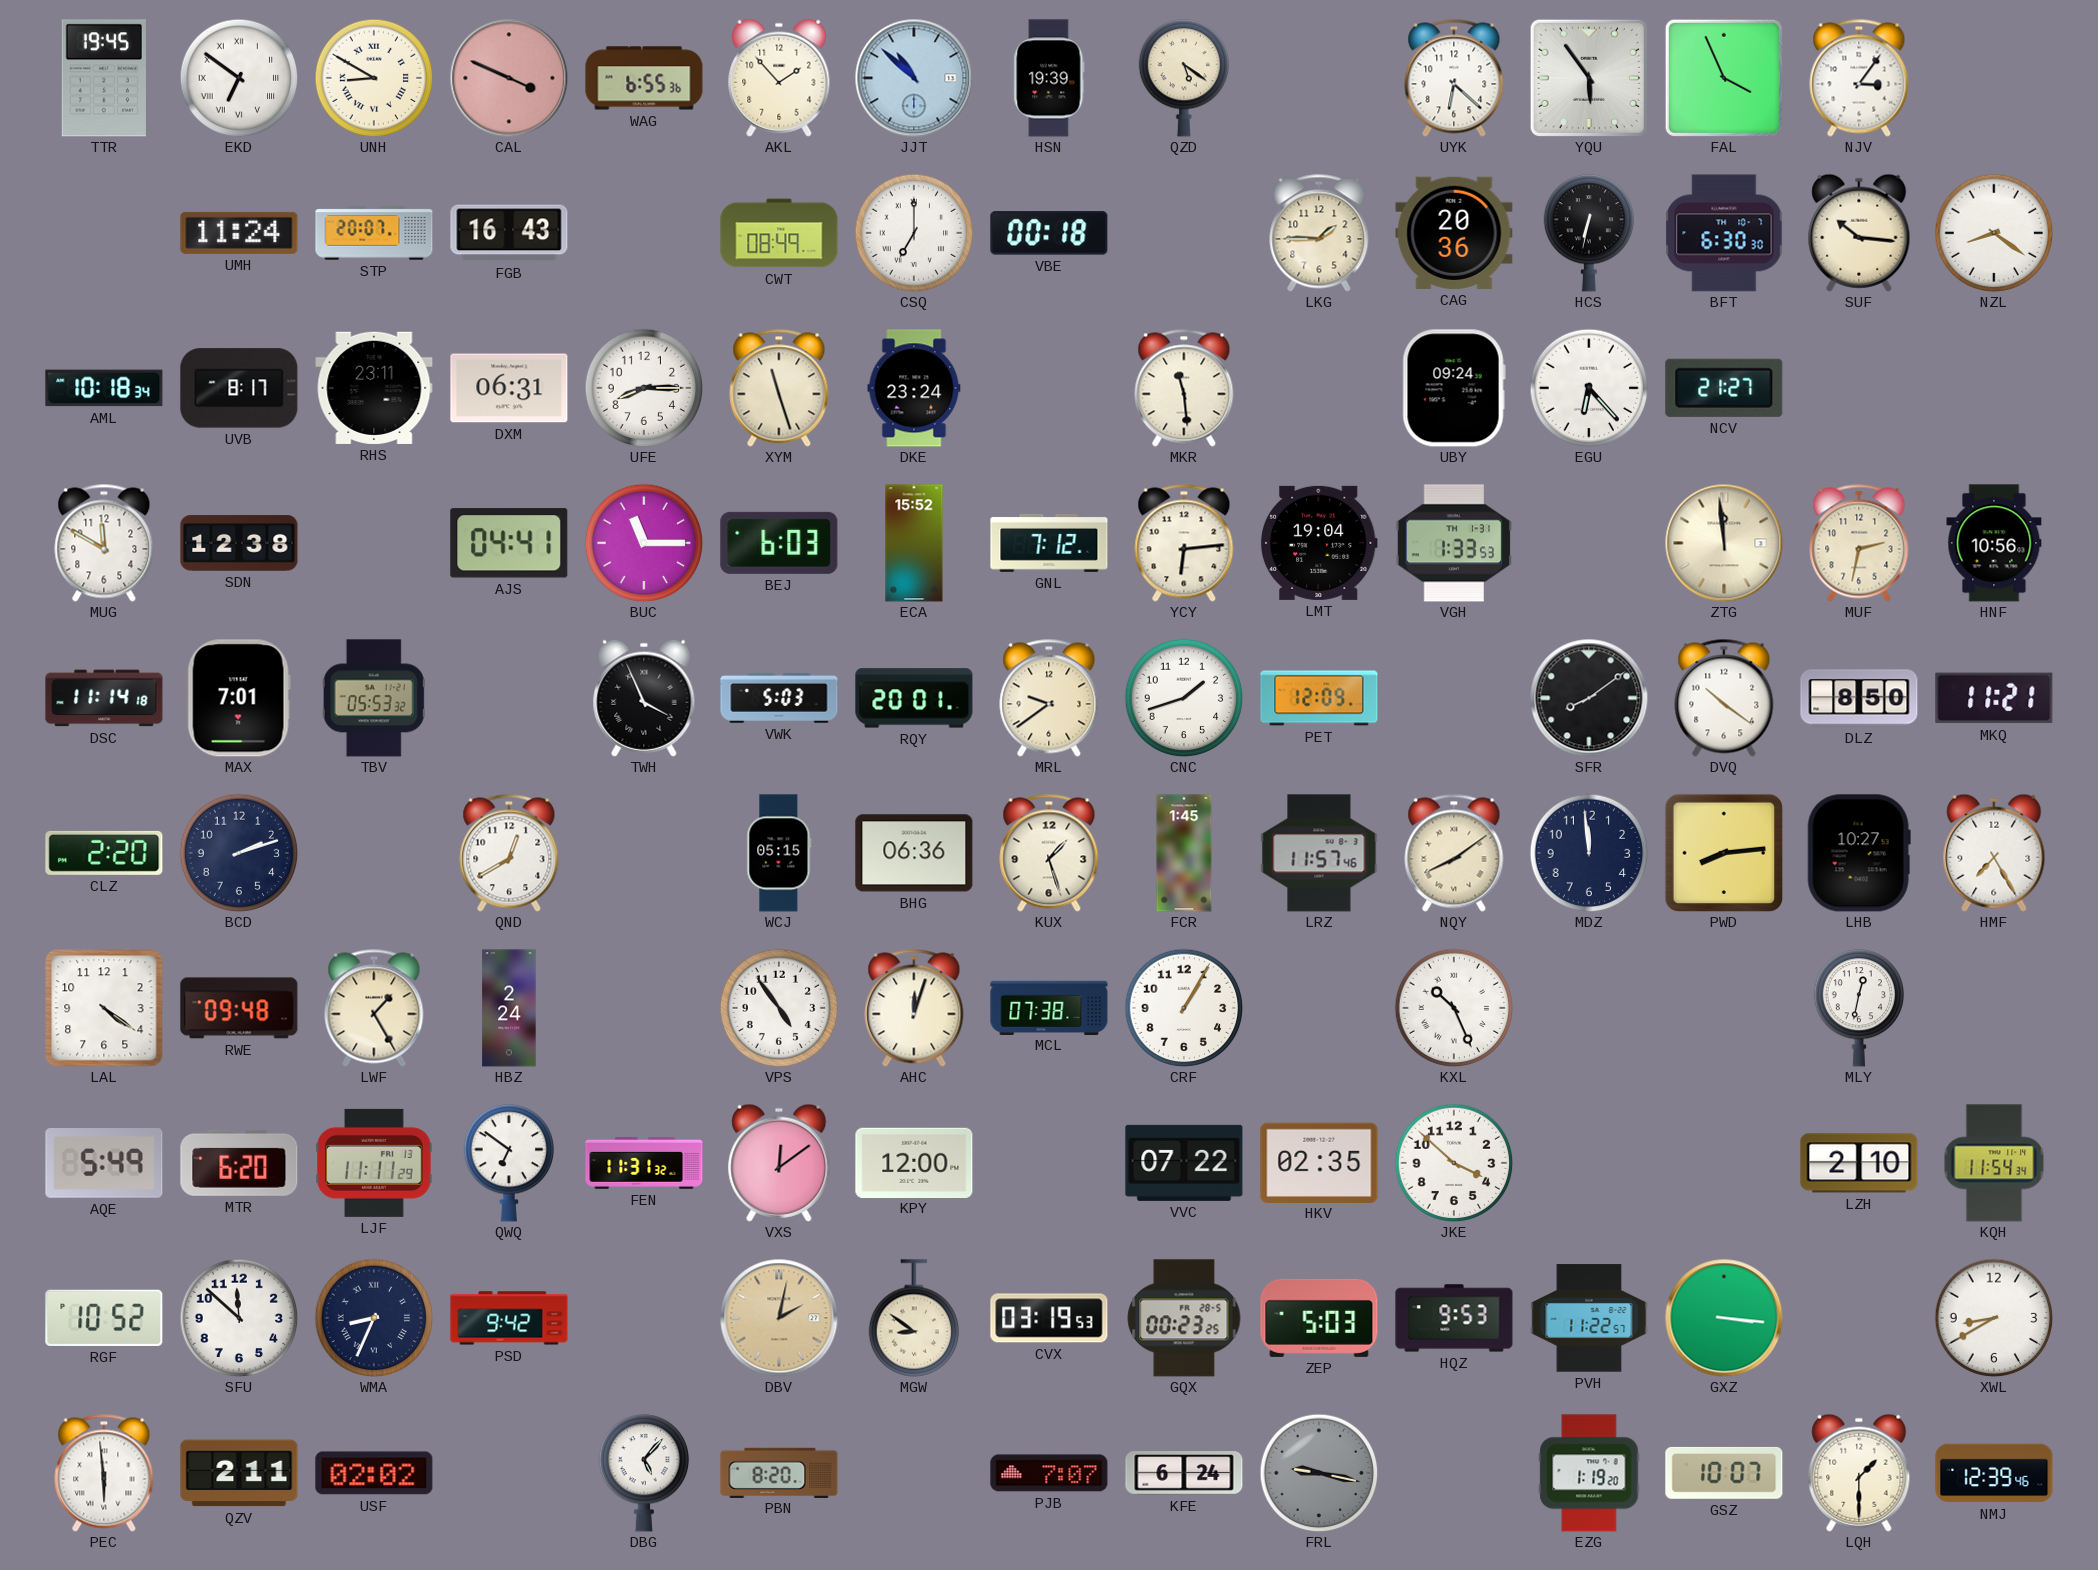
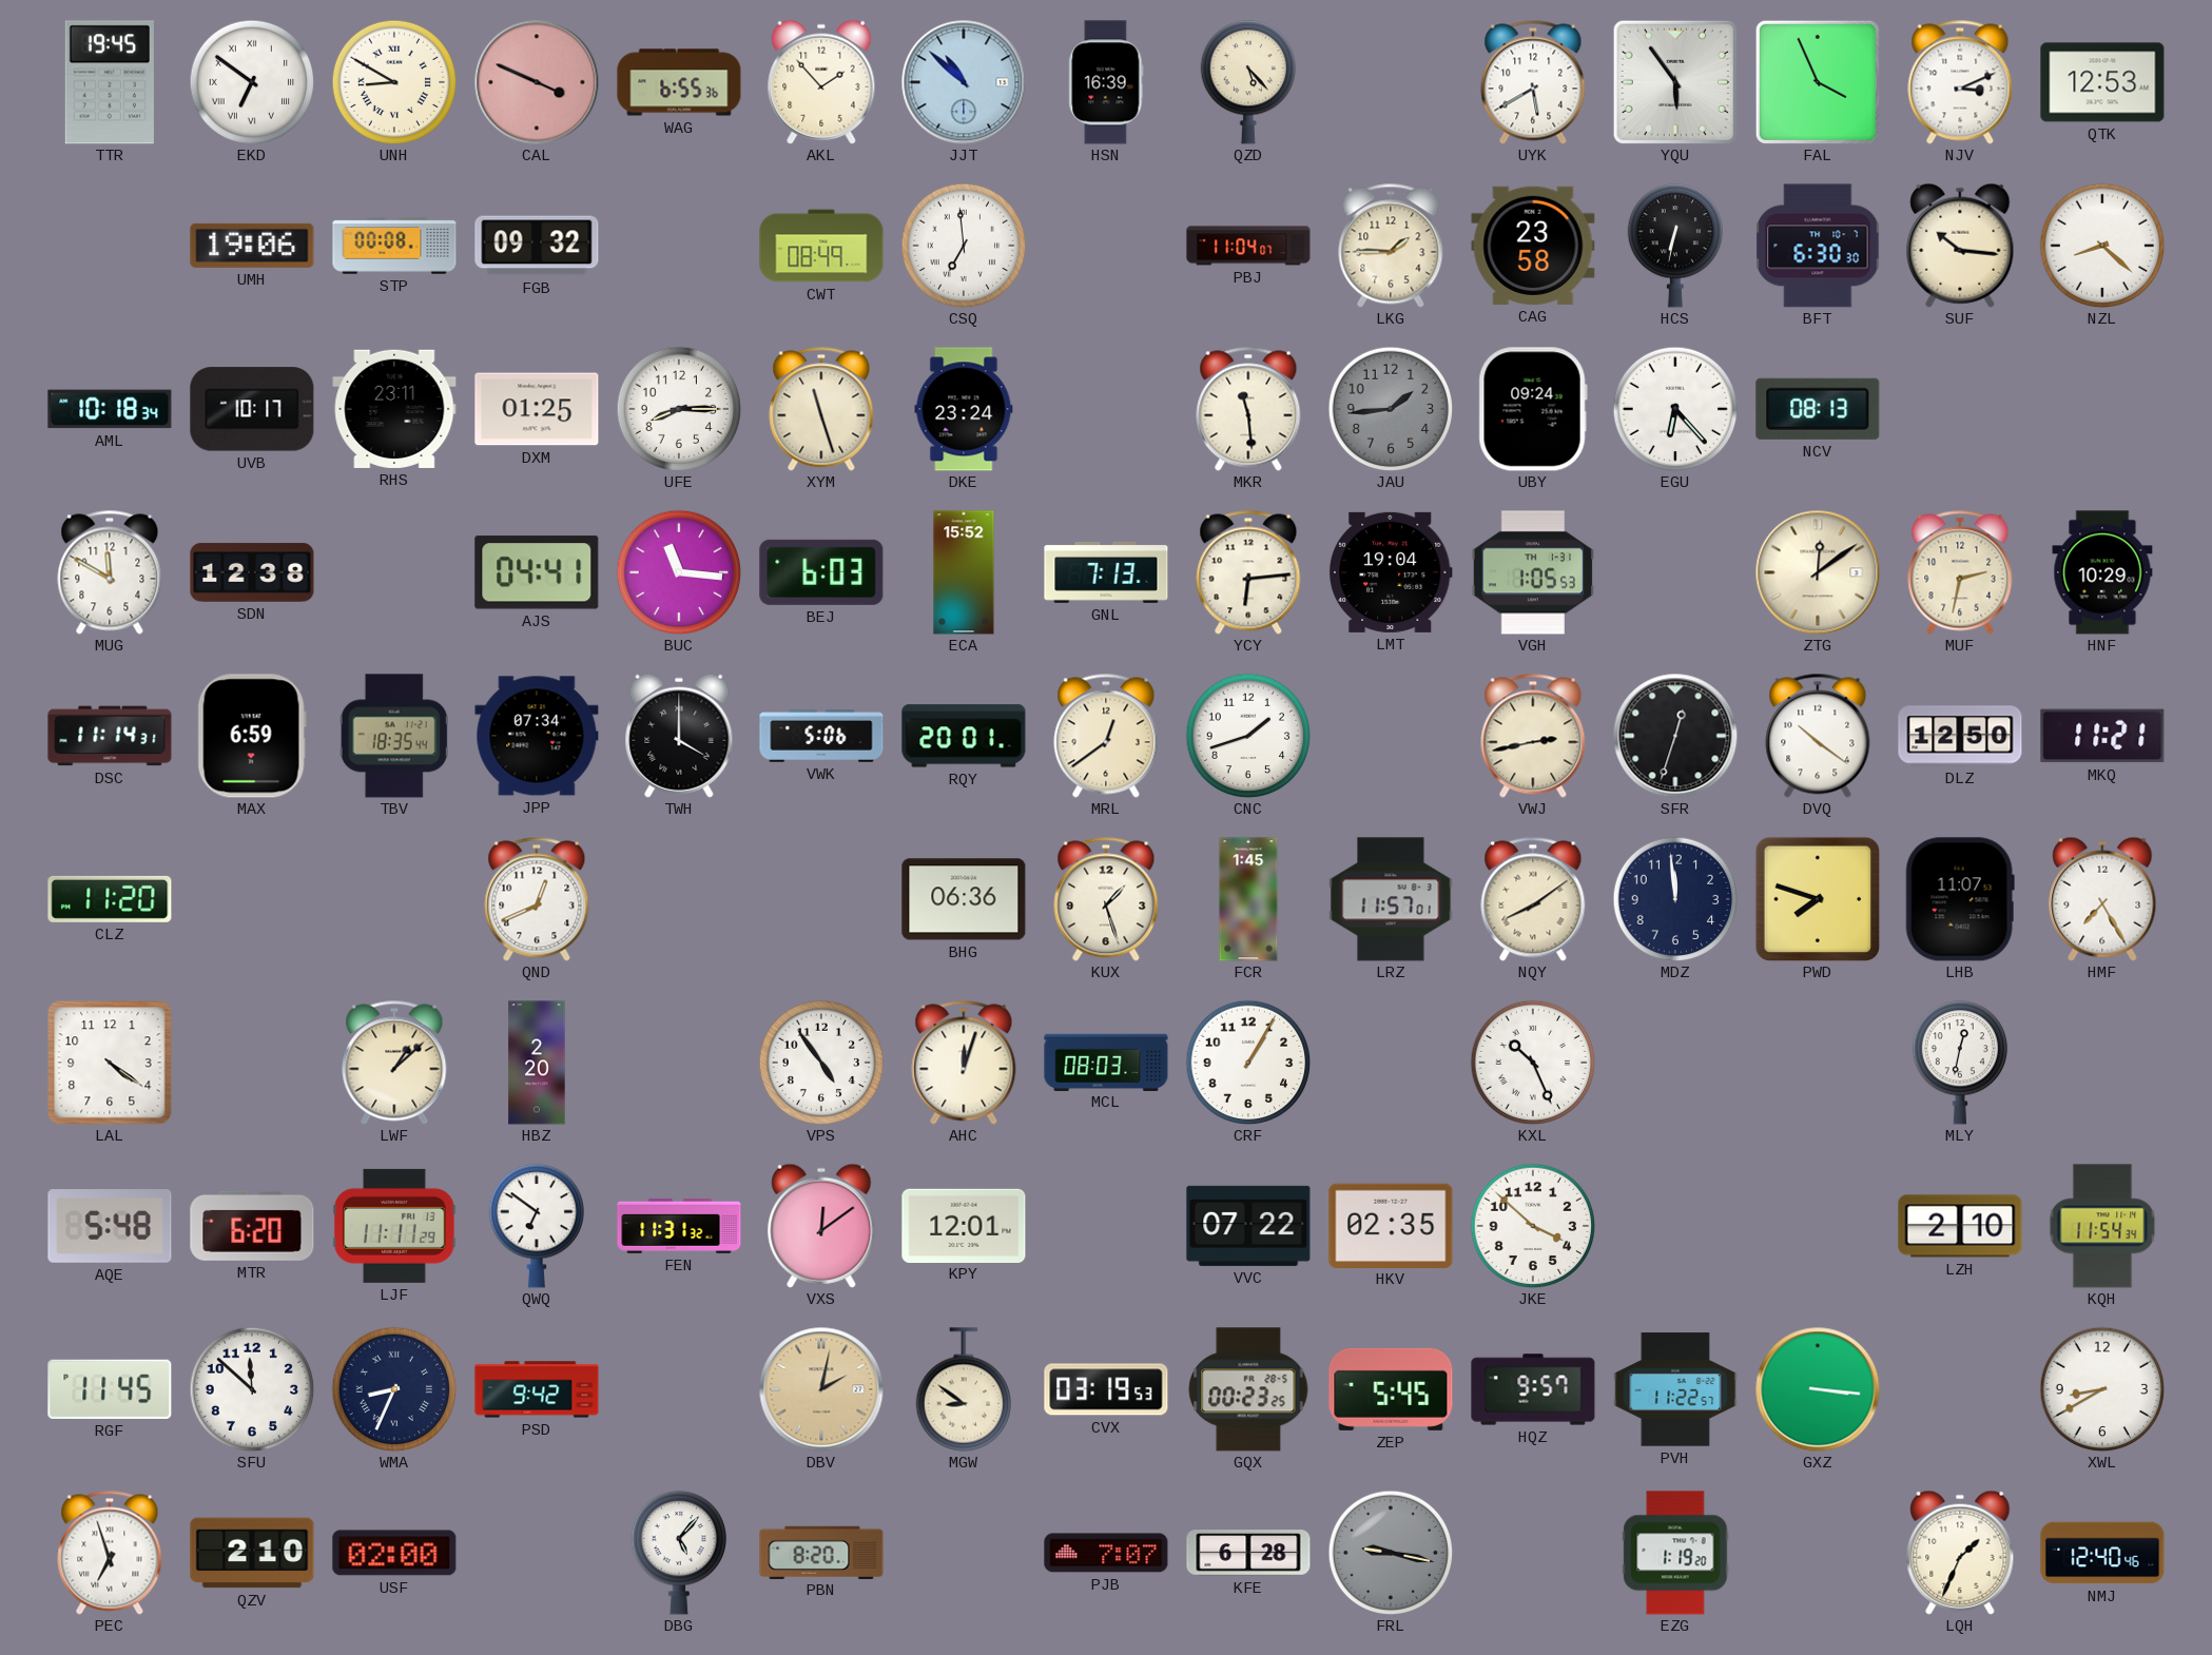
HSN: 19:39 -> 16:39
QZD: 5:21 -> 5:23
UYK: 6:22 -> 5:40
NJV: 3:06 -> 3:11
QTK: none -> 12:53
UMH: 11:24 -> 19:06
STP: 20:07 -> 00:08
FGB: 16:43 -> 09:32
CSQ: 7:00 -> 6:59
VBE: 00:18 -> none
PBJ: none -> 11:04
CAG: 20:36 -> 23:58
NZL: 8:21 -> 8:22
UVB: 8:17 -> 10:17
DXM: 06:31 -> 01:25
JAU: none -> 1:44
NCV: 21:27 -> 08:13
BUC: 11:15 -> 11:16
GNL: 7:12 -> 7:13
VGH: 1:33 -> 1:05
ZTG: 11:59 -> 12:09
HNF: 10:56 -> 10:29
DSC: 11:14:18 -> 11:14:31
MAX: 7:01 -> 6:59
TBV: 05:53 -> 18:35
JPP: none -> 07:34
TWH: 3:56 -> 4:00
VWK: 5:03 -> 5:06
MRL: 9:39 -> 12:39
PET: 12:09 -> none
VWJ: none -> 2:43
SFR: 8:09 -> 12:33
DLZ: 8:50 -> 12:50
CLZ: 2:20 -> 11:20
BCD: 2:12 -> none
QND: 12:40 -> 12:41
WCJ: 05:15 -> none
LRZ: 11:57:46 -> 11:57:01
PWD: 8:14 -> 7:48
LHB: 10:27 -> 11:07
RWE: 09:48 -> none
LWF: 1:25 -> 1:08
HBZ: 2:24 -> 2:20
MCL: 07:38 -> 08:03
AQE: 5:49 -> 5:48
KPY: 12:00 -> 12:01
RGF: 10:52 -> 11:45
ZEP: 5:03 -> 5:45
HQZ: 9:53 -> 9:57
PEC: 5:59 -> 6:57
QZV: 2:11 -> 2:10
USF: 02:02 -> 02:00
KFE: 6:24 -> 6:28
GSZ: 10:07 -> none
LQH: 1:30 -> 1:34
NMJ: 12:39 -> 12:40
